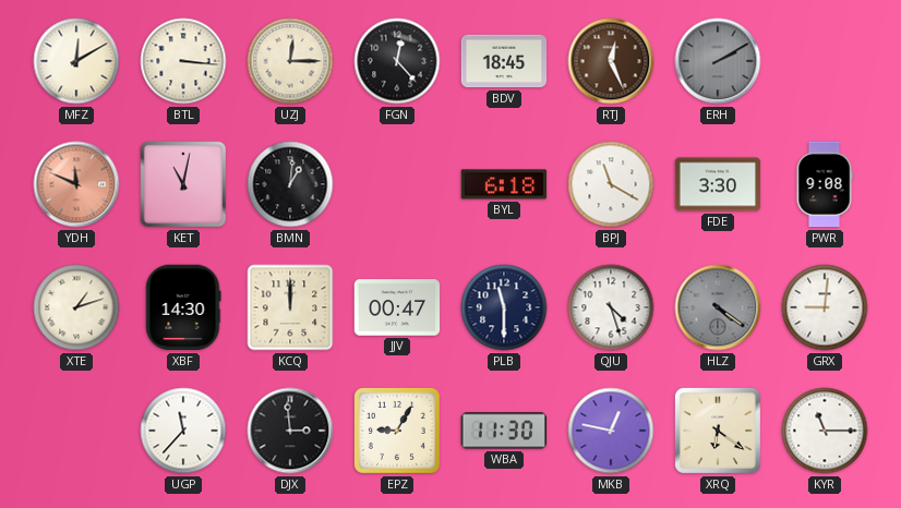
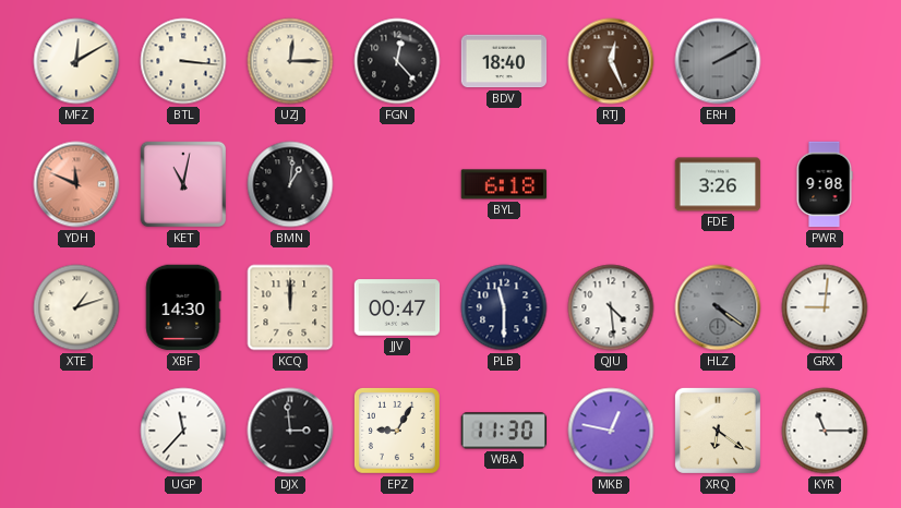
BDV: 18:45 -> 18:40
BPJ: 11:20 -> none
FDE: 3:30 -> 3:26
QJU: 4:27 -> 4:29
